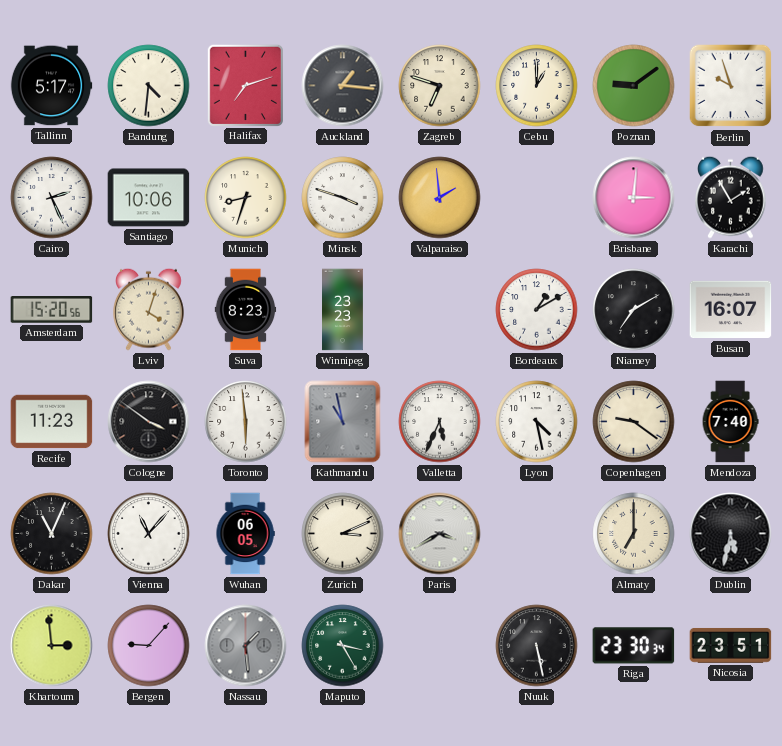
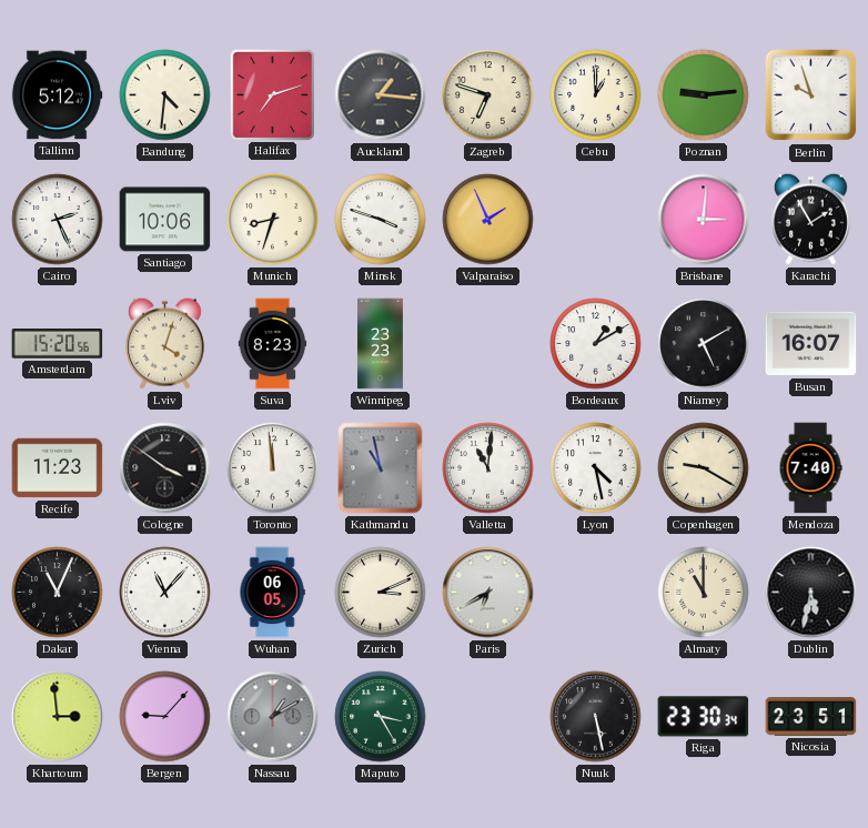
Tallinn: 5:17 -> 5:12
Poznan: 9:09 -> 9:14
Valparaiso: 1:59 -> 1:56
Niamey: 7:10 -> 5:10
Toronto: 5:59 -> 11:59
Valletta: 5:34 -> 11:01
Copenhagen: 9:21 -> 9:20
Paris: 3:40 -> 6:40
Almaty: 7:00 -> 11:00
Nassau: 1:29 -> 1:10
